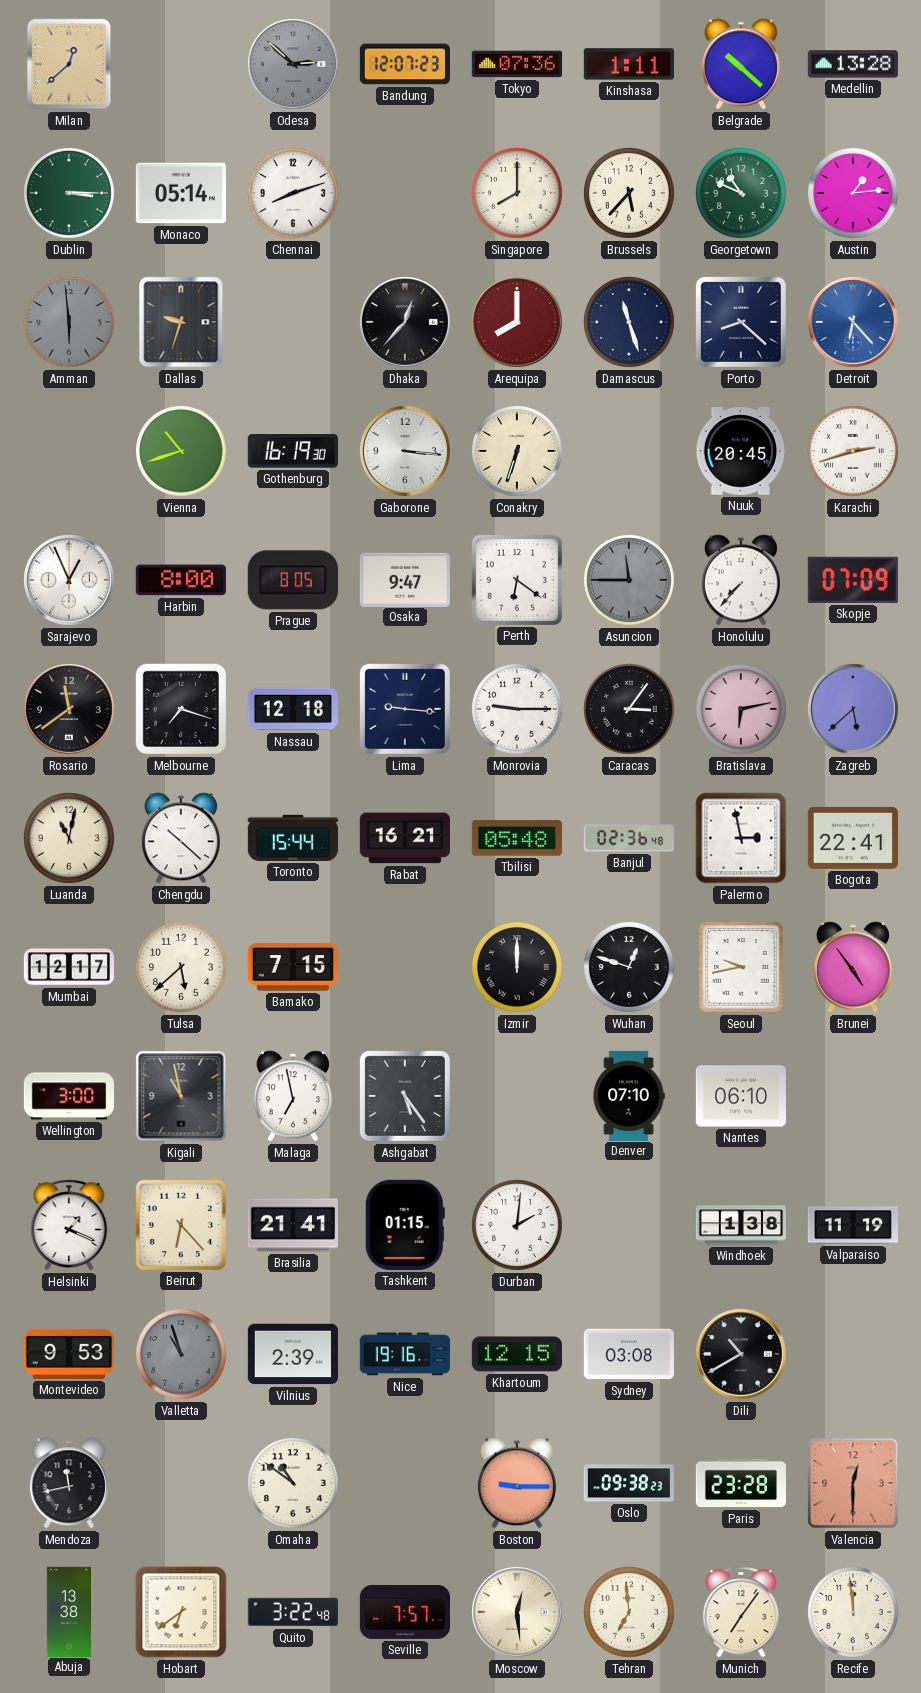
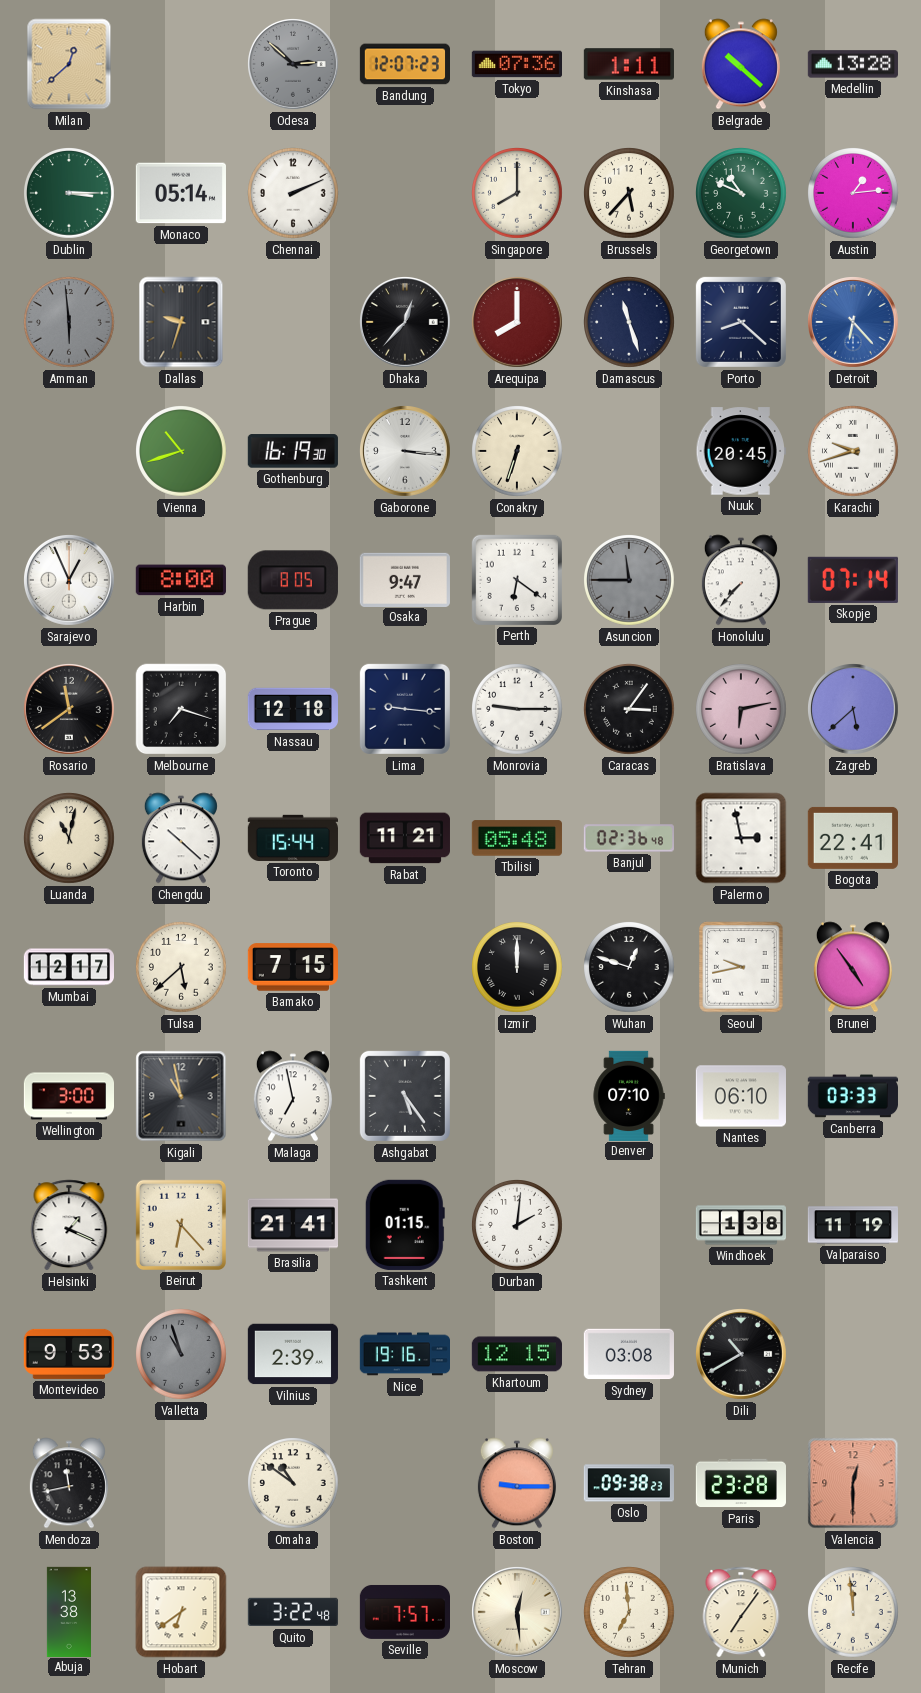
Chennai: 8:12 -> 2:11
Karachi: 2:42 -> 9:42
Skopje: 07:09 -> 07:14
Rabat: 16:21 -> 11:21
Canberra: none -> 03:33
